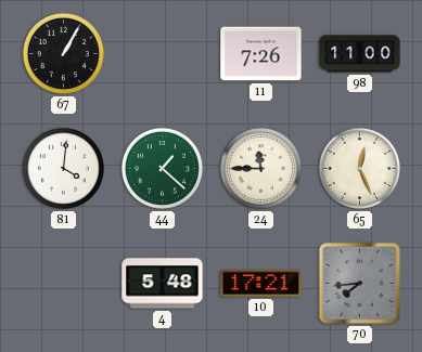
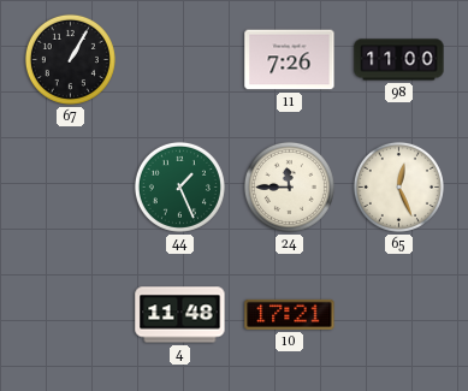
81: 4:01 -> none
44: 1:22 -> 1:26
4: 5:48 -> 11:48
70: 7:44 -> none
